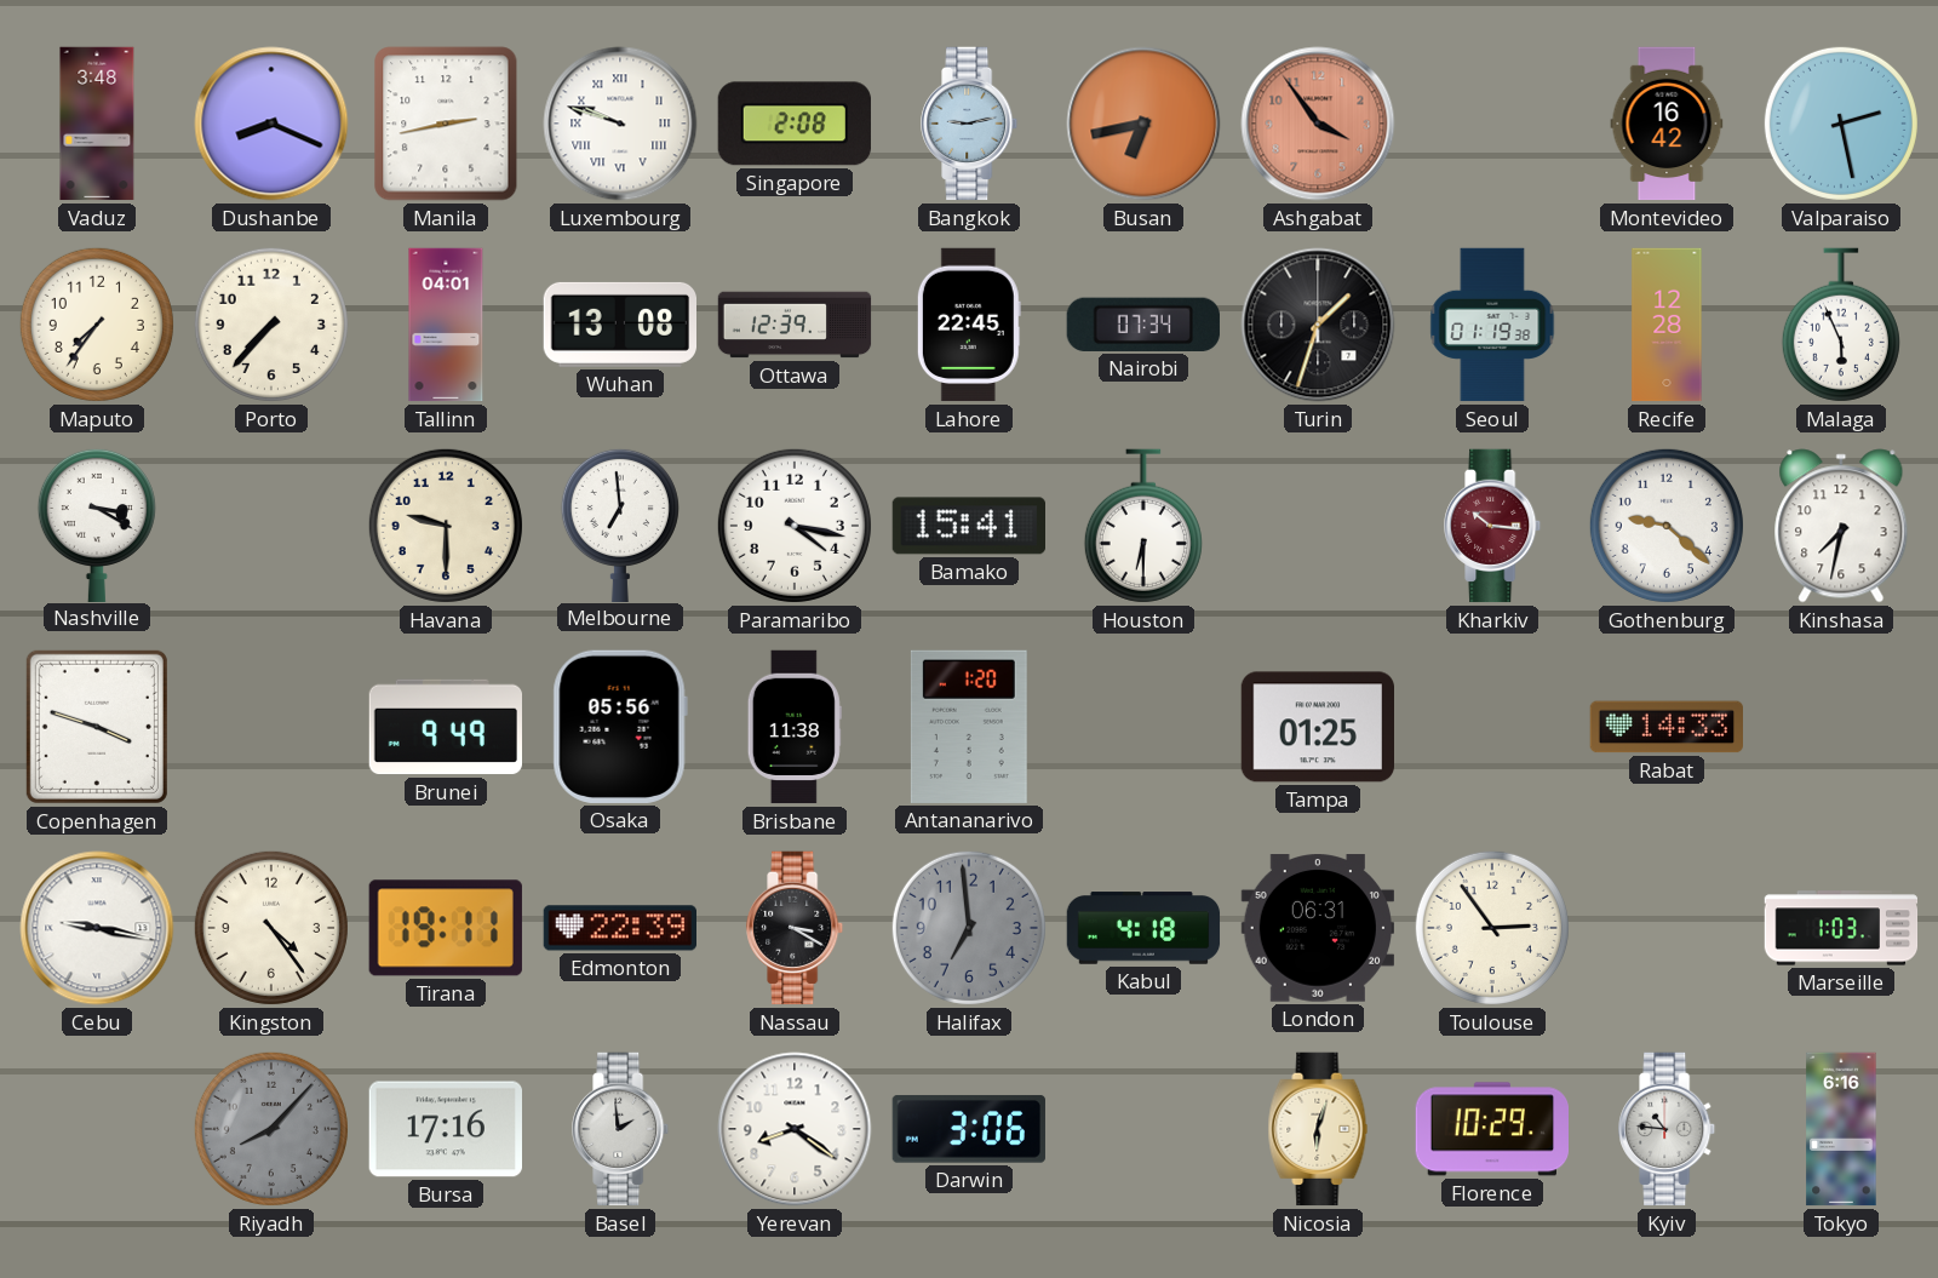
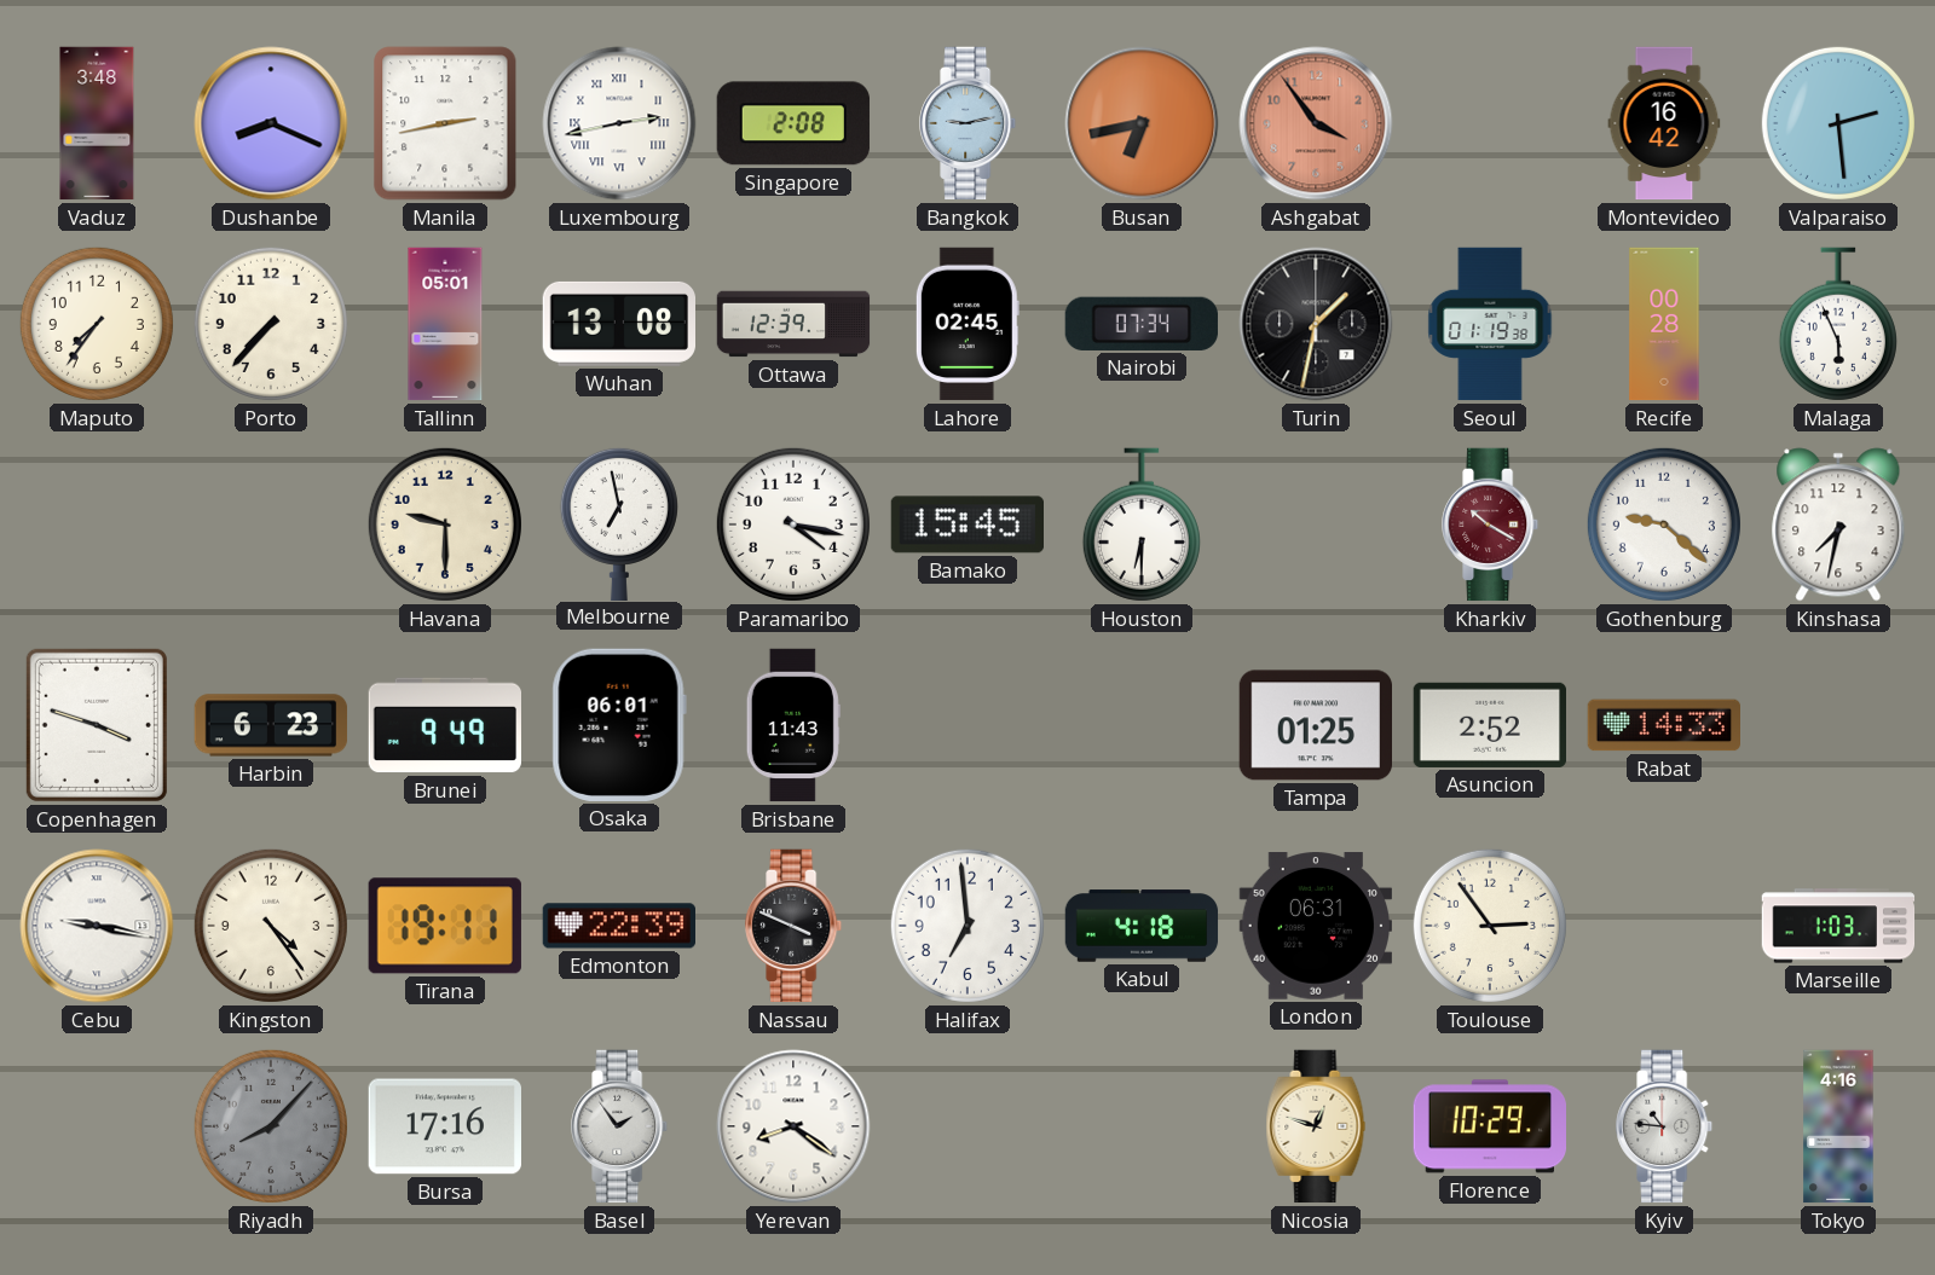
Luxembourg: 9:48 -> 2:43
Valparaiso: 2:28 -> 2:29
Tallinn: 04:01 -> 05:01
Lahore: 22:45 -> 02:45
Turin: 1:33 -> 1:32
Recife: 12:28 -> 00:28
Nashville: 3:20 -> none
Melbourne: 6:59 -> 6:58
Bamako: 15:41 -> 15:45
Kharkiv: 10:16 -> 10:20
Harbin: none -> 6:23
Osaka: 05:56 -> 06:01
Brisbane: 11:38 -> 11:43
Antananarivo: 1:20 -> none
Asuncion: none -> 2:52
Nassau: 3:20 -> 3:49
Halifax dial: grey -> white
Basel: 1:59 -> 1:54
Darwin: 3:06 -> none
Nicosia: 6:03 -> 12:48
Tokyo: 6:16 -> 4:16
